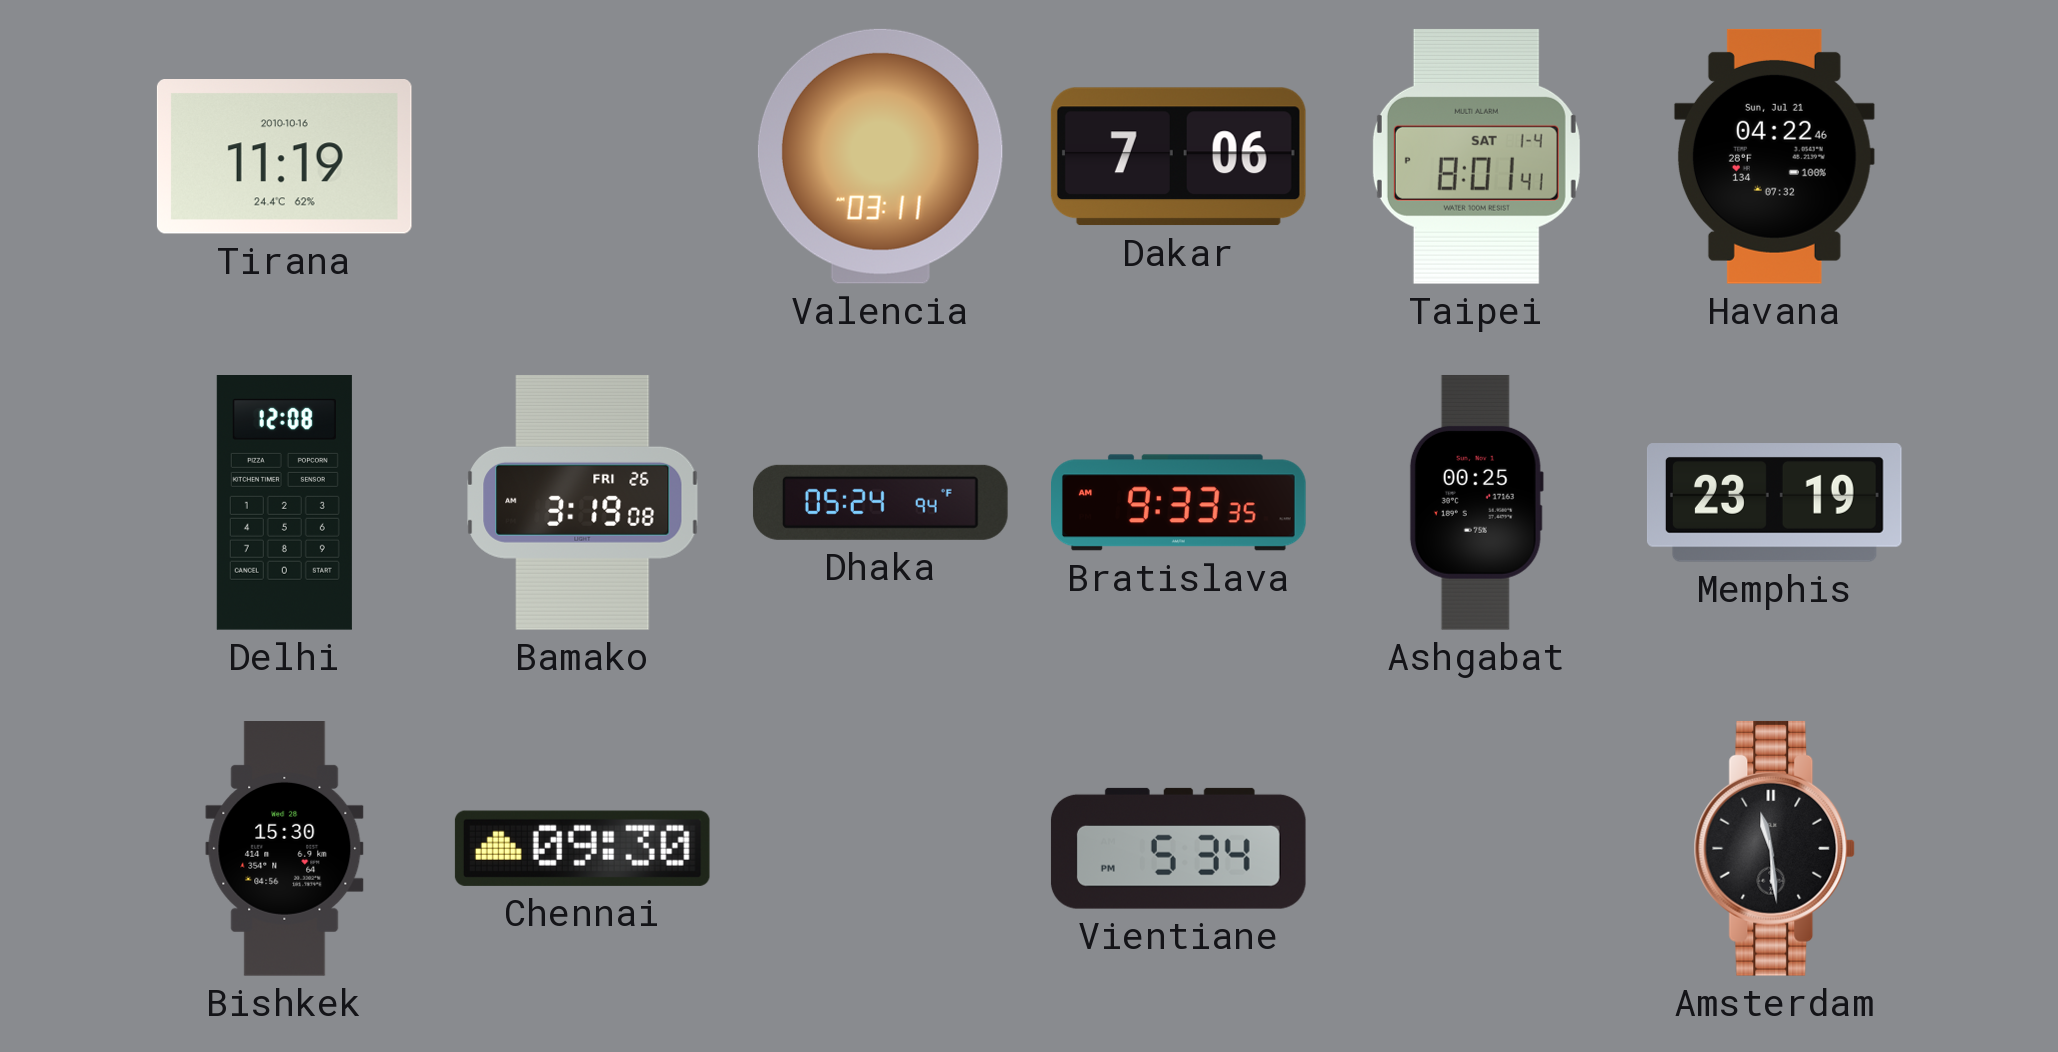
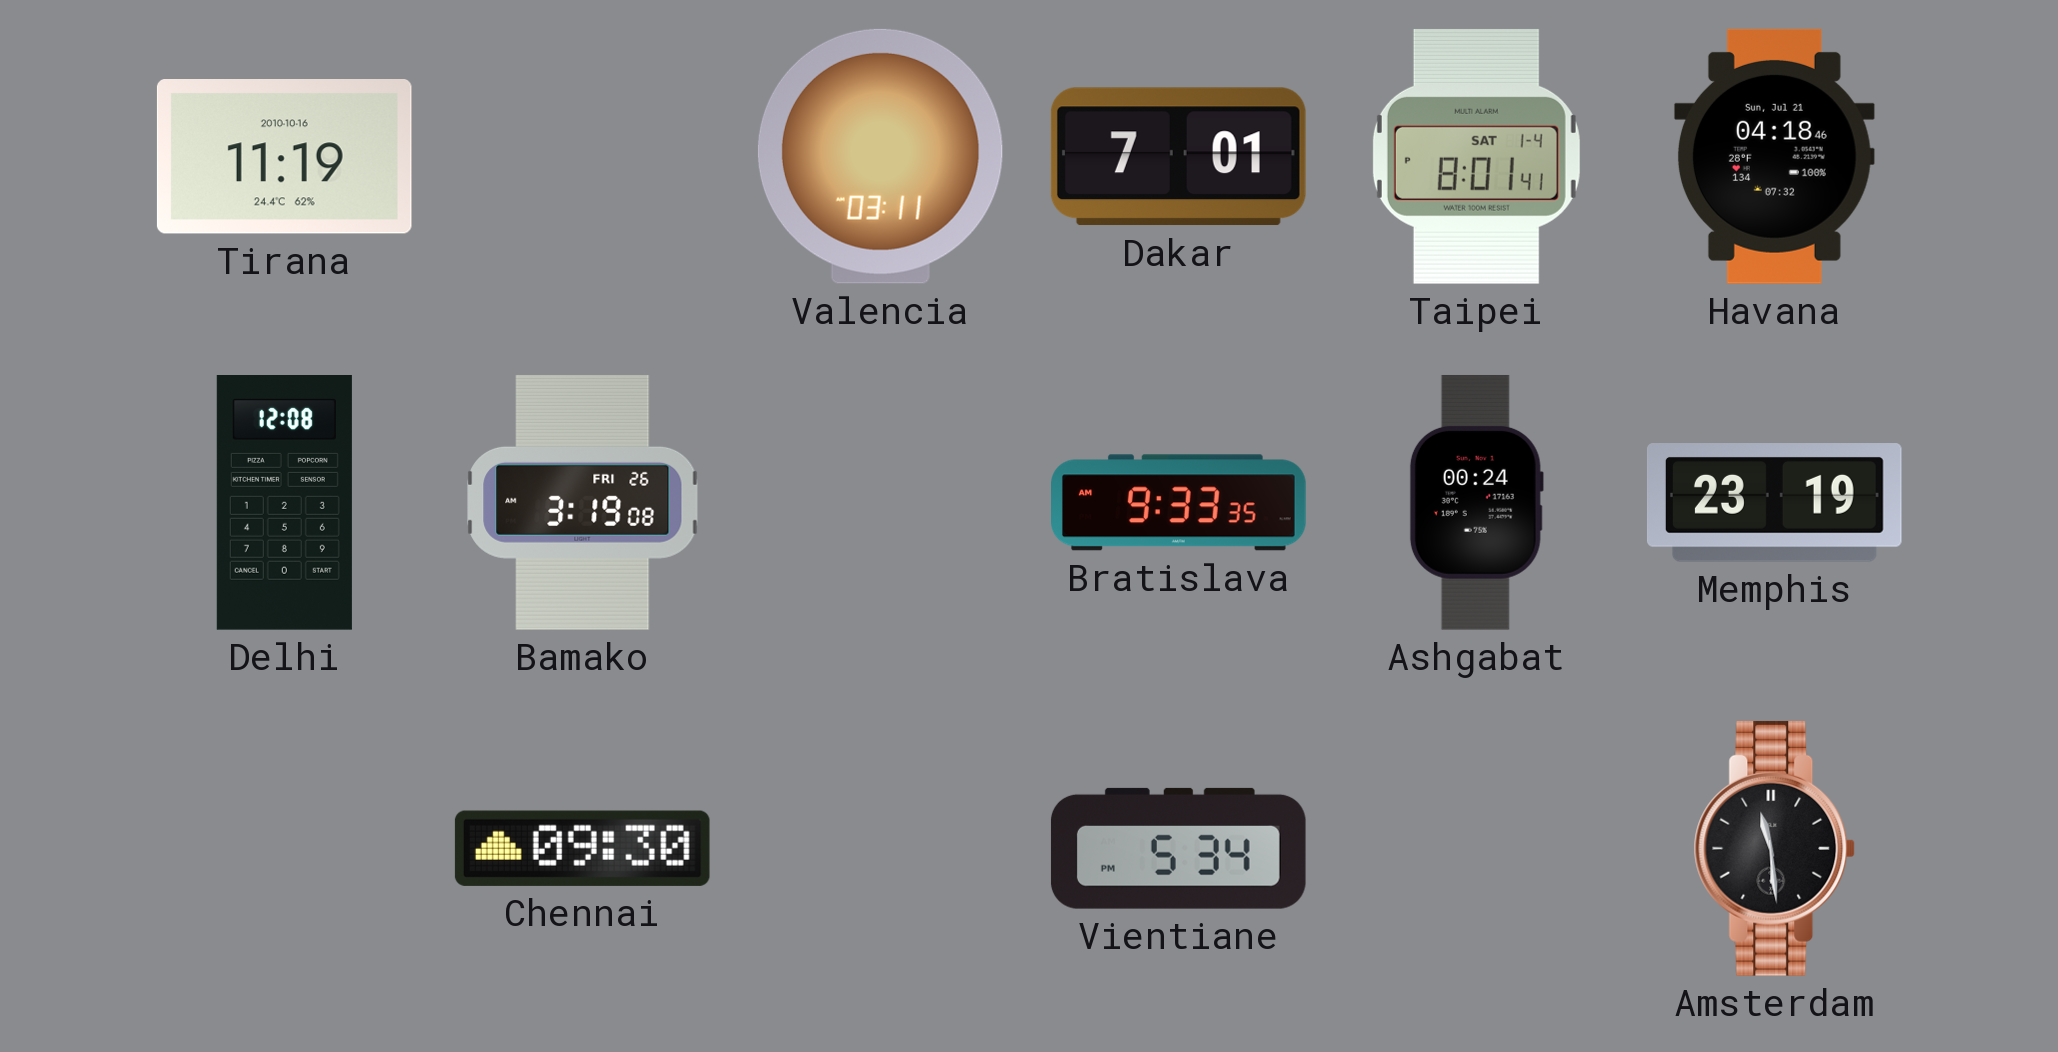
Dakar: 7:06 -> 7:01
Havana: 04:22 -> 04:18
Dhaka: 05:24 -> none
Ashgabat: 00:25 -> 00:24
Bishkek: 15:30 -> none
